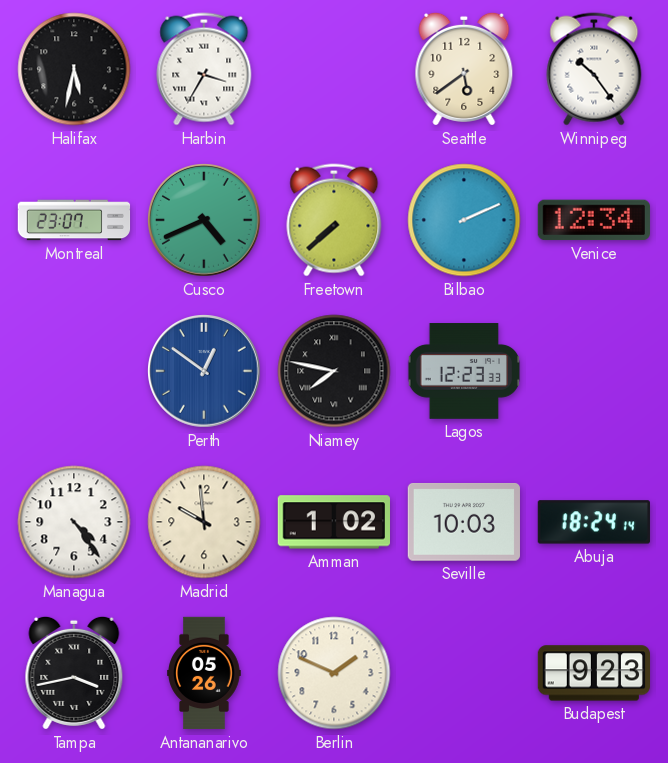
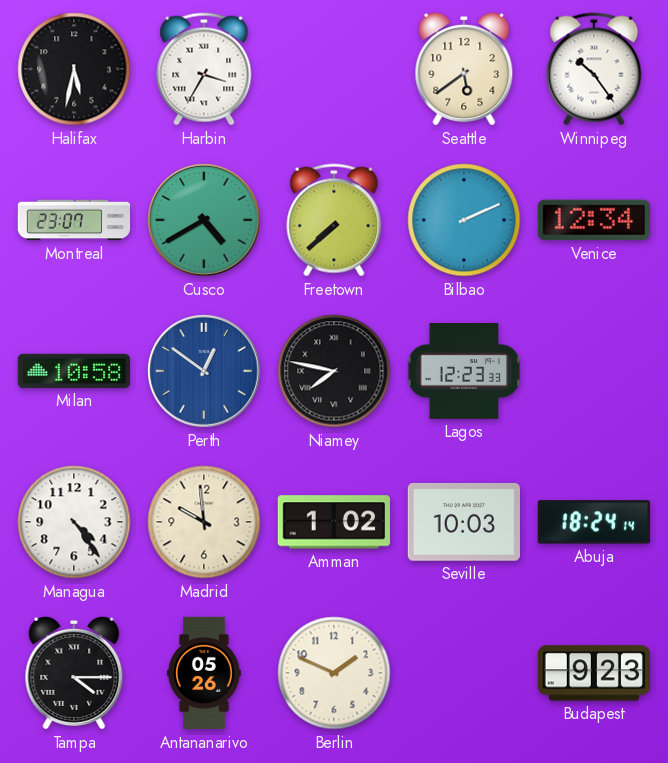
Cusco: 4:41 -> 4:40
Milan: none -> 10:58
Tampa: 3:43 -> 4:15
